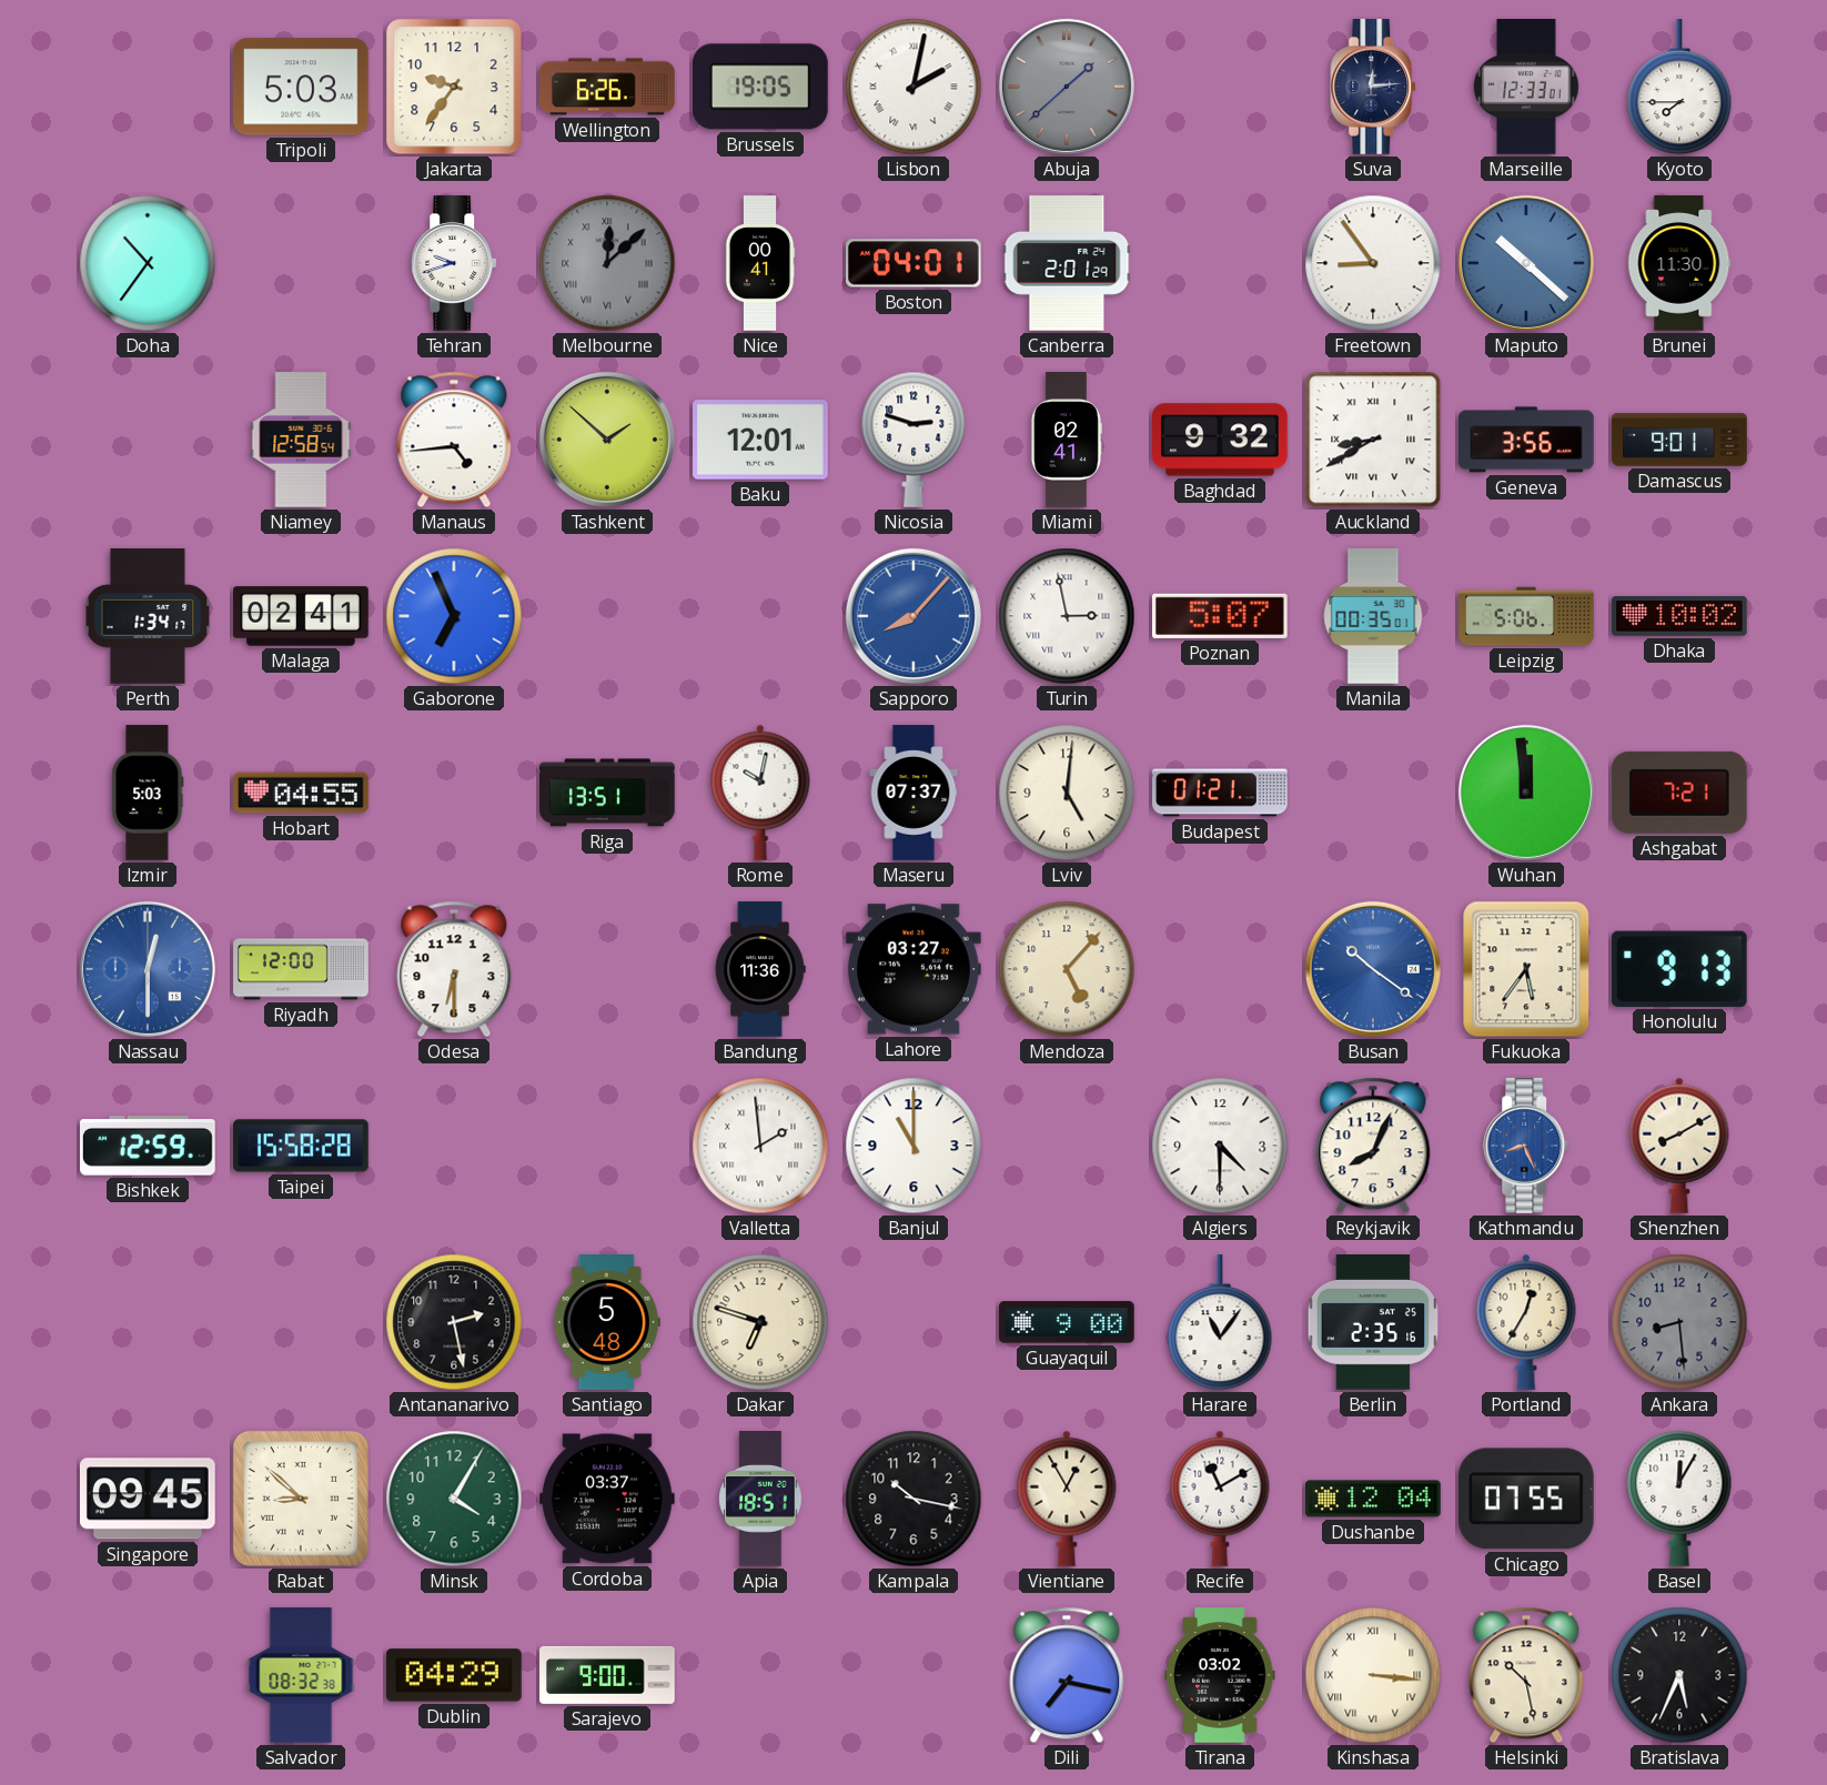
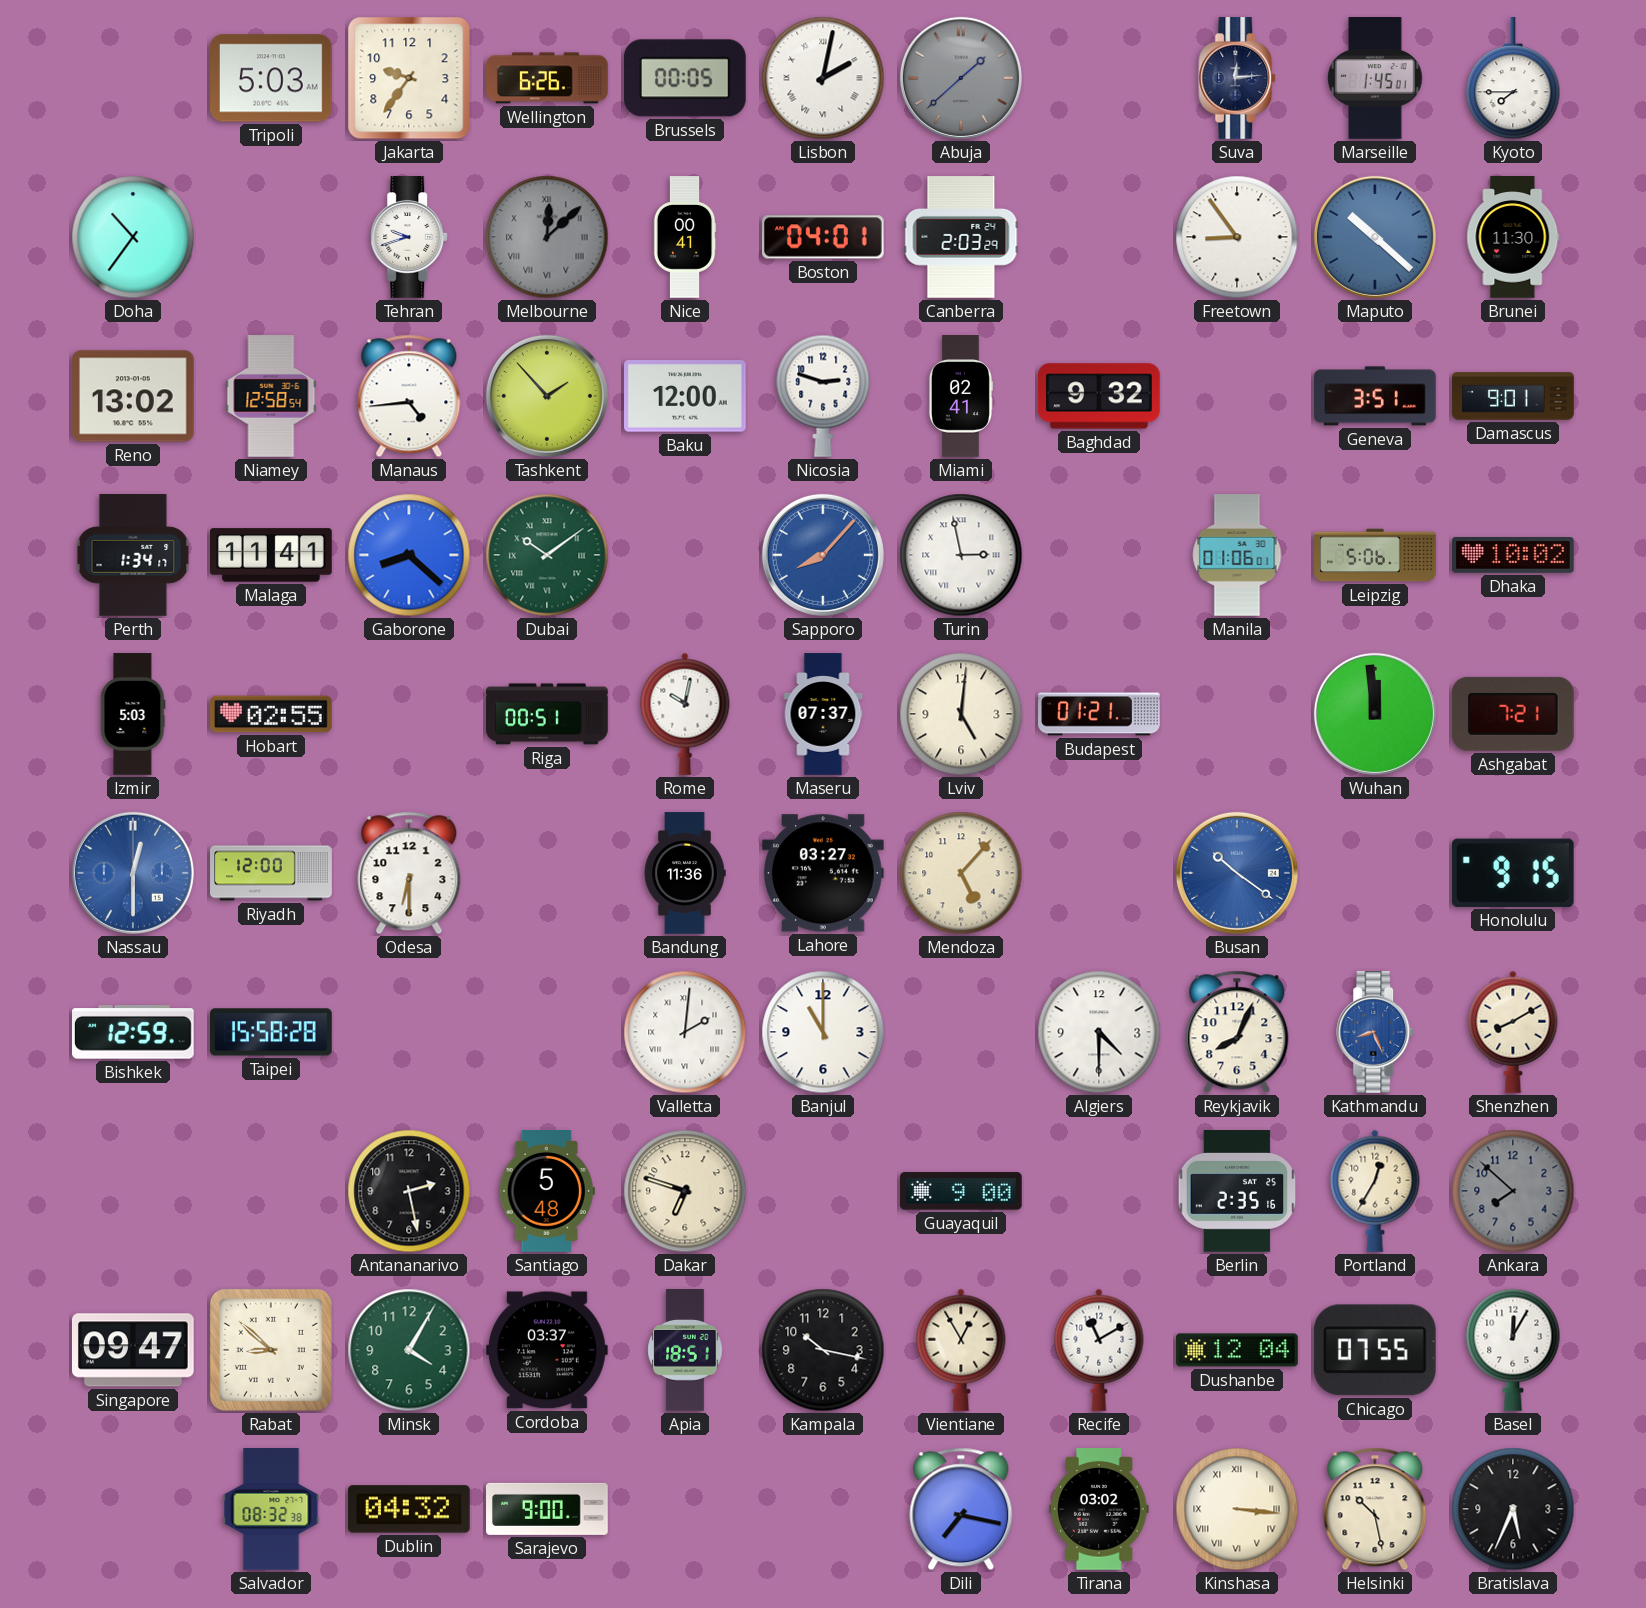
Brussels: 19:05 -> 00:05
Marseille: 12:33 -> 1:45
Canberra: 2:01 -> 2:03
Reno: none -> 13:02
Tashkent: 1:52 -> 1:53
Baku: 12:01 -> 12:00
Auckland: 8:40 -> none
Geneva: 3:56 -> 3:51
Malaga: 02:41 -> 11:41
Gaborone: 6:56 -> 8:22
Dubai: none -> 10:09
Poznan: 5:07 -> none
Manila: 00:35 -> 01:06
Hobart: 04:55 -> 02:55
Riga: 13:51 -> 00:51
Fukuoka: 5:36 -> none
Honolulu: 9:13 -> 9:15
Valletta: 1:59 -> 2:01
Harare: 11:06 -> none
Ankara: 8:29 -> 7:52
Singapore: 09:45 -> 09:47
Dublin: 04:29 -> 04:32
